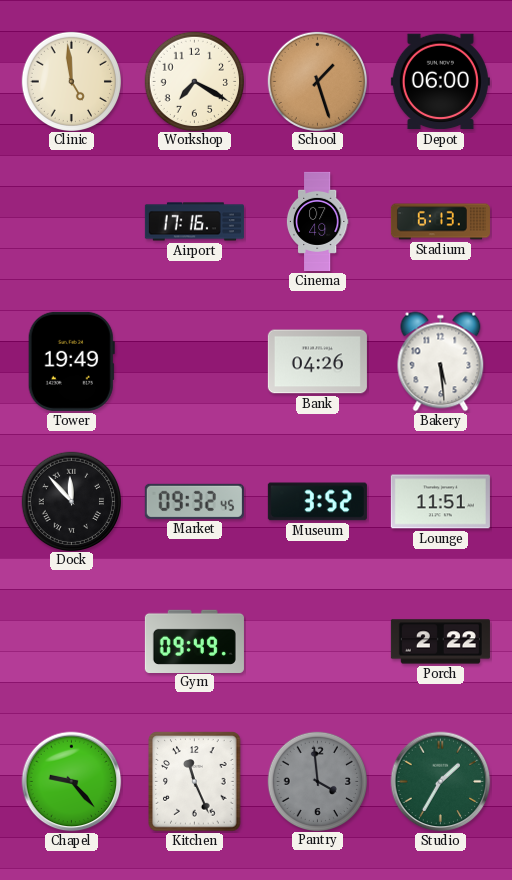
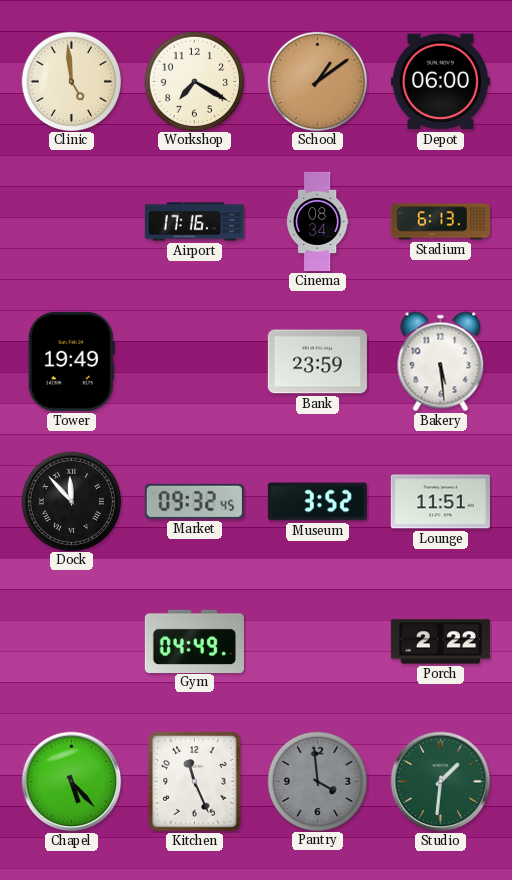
School: 1:27 -> 1:09
Cinema: 07:49 -> 08:34
Bank: 04:26 -> 23:59
Gym: 09:49 -> 04:49
Chapel: 9:23 -> 5:23
Studio: 1:35 -> 1:31
